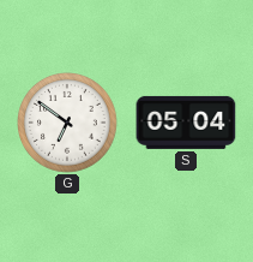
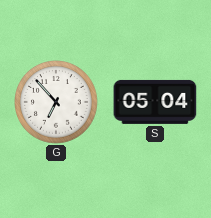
G: 6:51 -> 6:53
